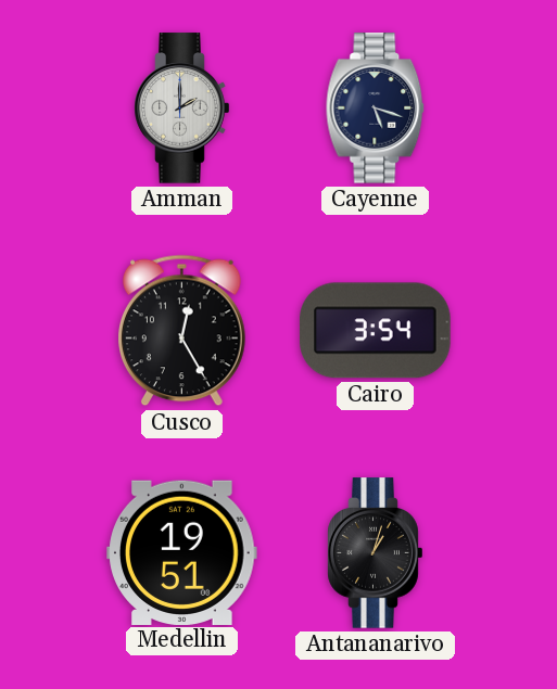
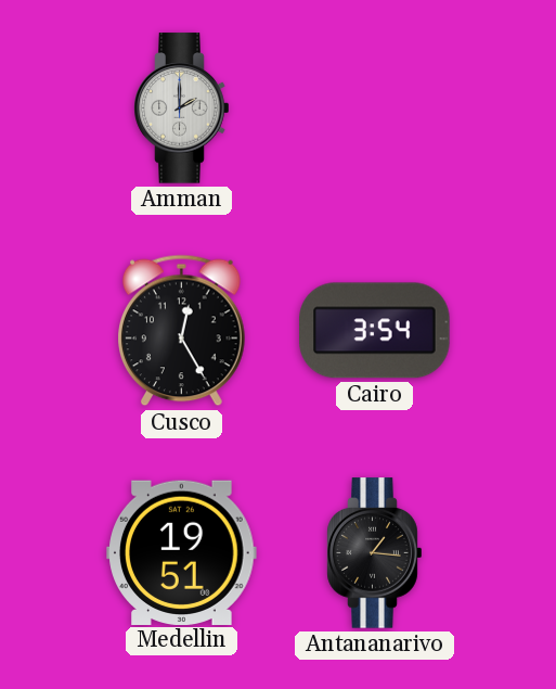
Cayenne: 5:18 -> none
Antananarivo: 1:03 -> 1:16
